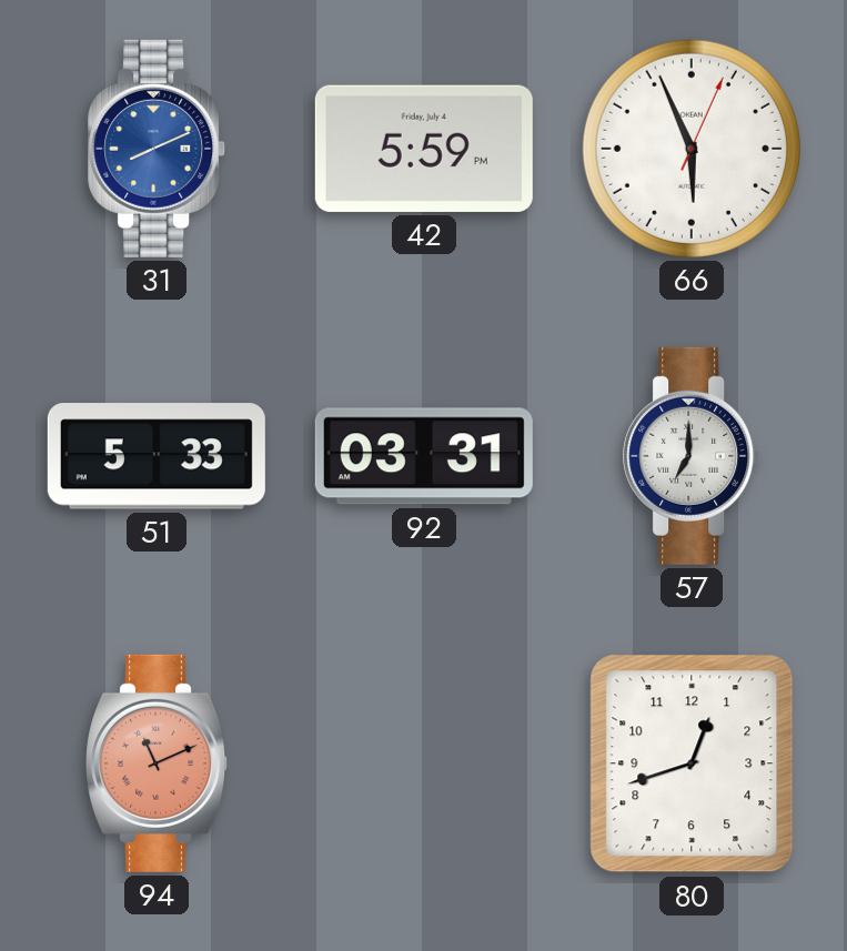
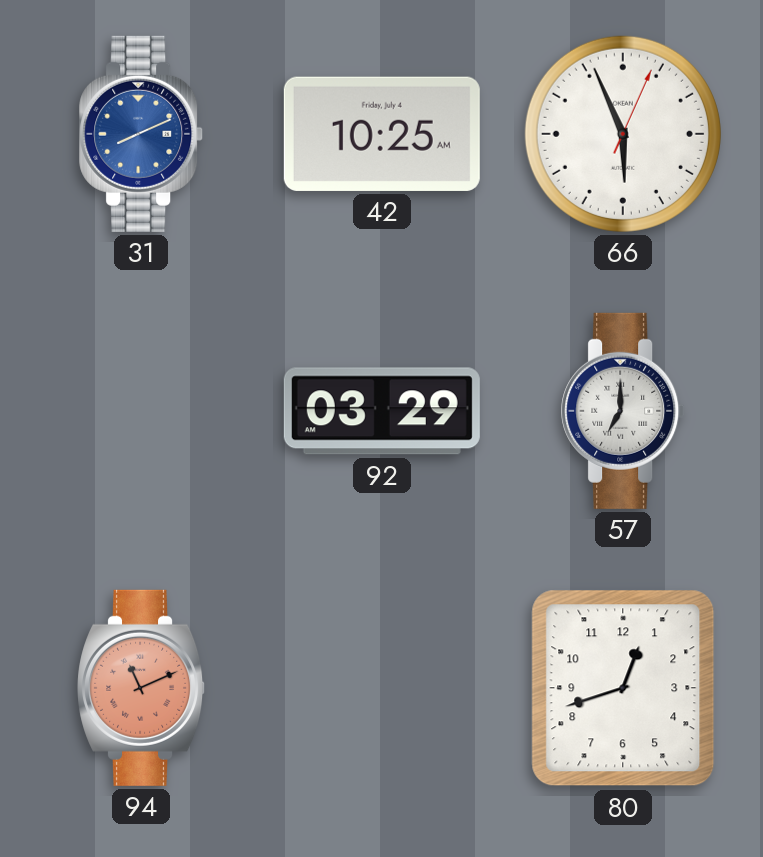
42: 5:59 -> 10:25
51: 5:33 -> none
92: 03:31 -> 03:29
